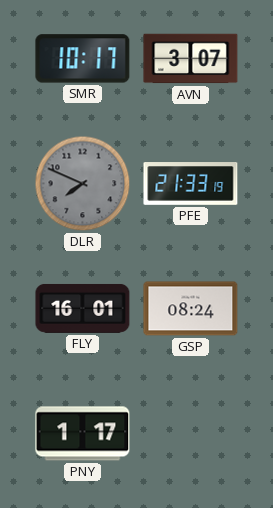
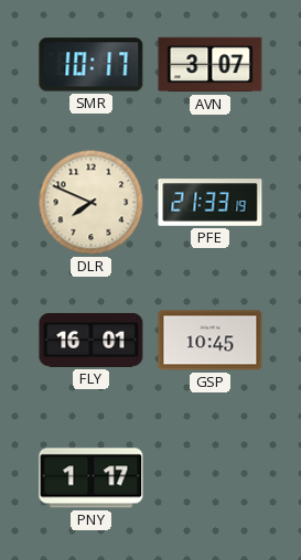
DLR dial: grey -> cream
GSP: 08:24 -> 10:45
